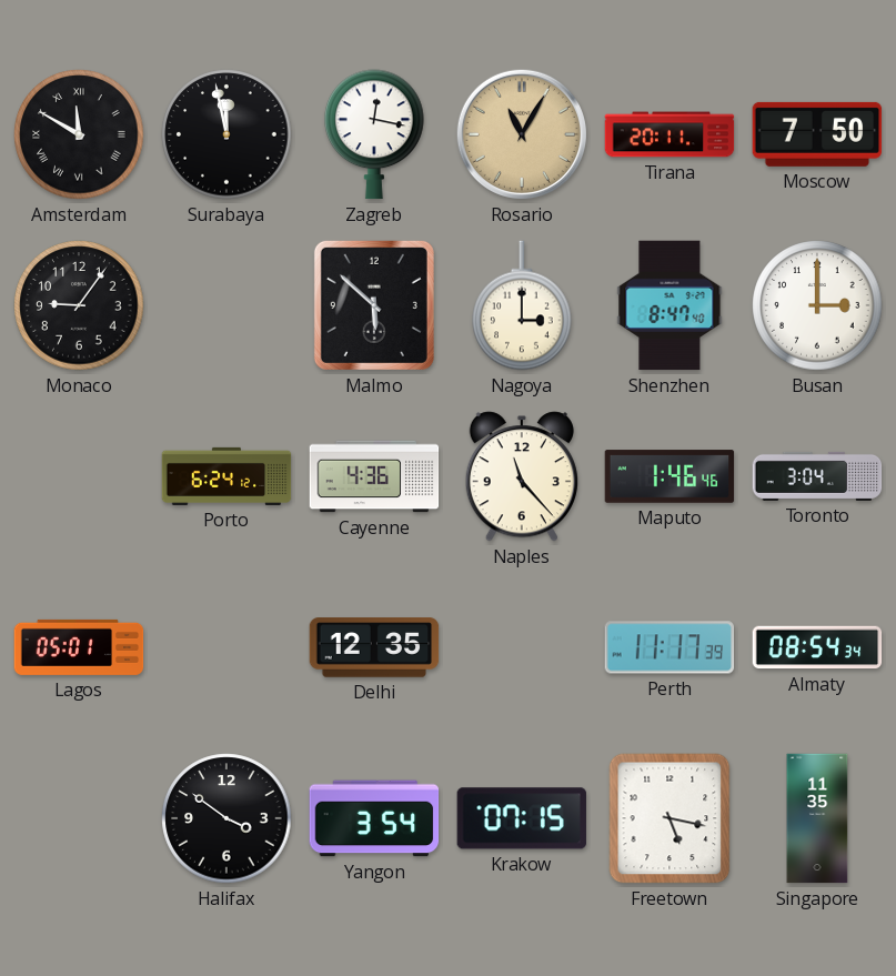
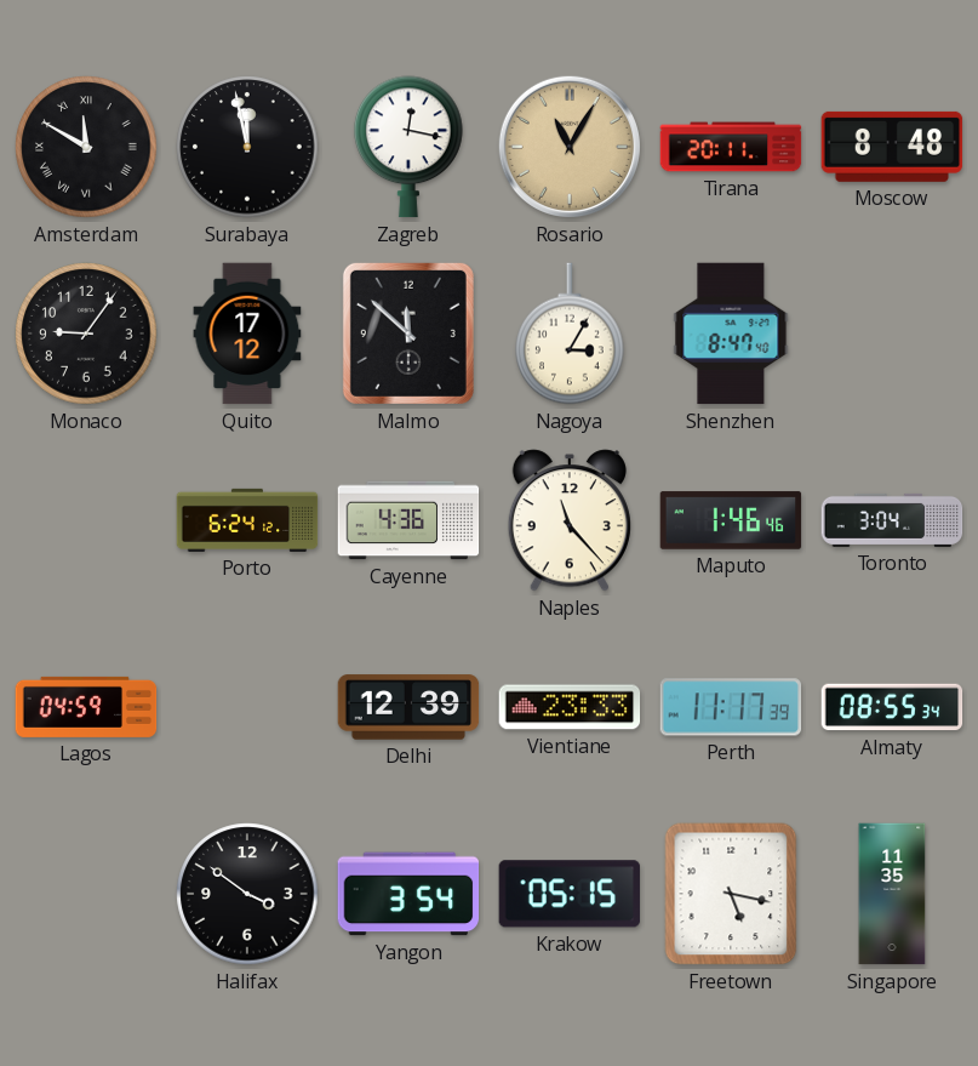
Moscow: 7:50 -> 8:48
Quito: none -> 17:12
Malmo: 5:52 -> 11:52
Nagoya: 3:00 -> 3:05
Busan: 3:00 -> none
Lagos: 05:01 -> 04:59
Delhi: 12:35 -> 12:39
Vientiane: none -> 23:33
Almaty: 08:54 -> 08:55
Krakow: 07:15 -> 05:15
